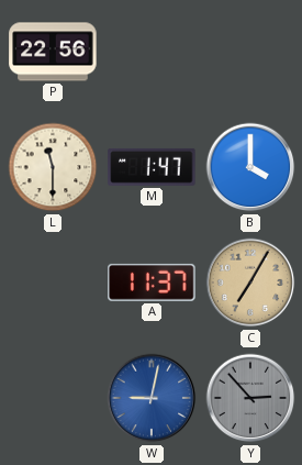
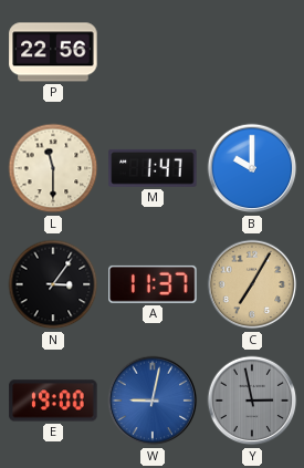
B: 4:00 -> 10:00
N: none -> 3:06
E: none -> 19:00
Y: 2:53 -> 2:58
